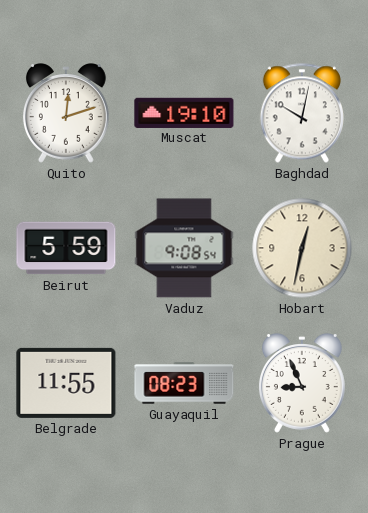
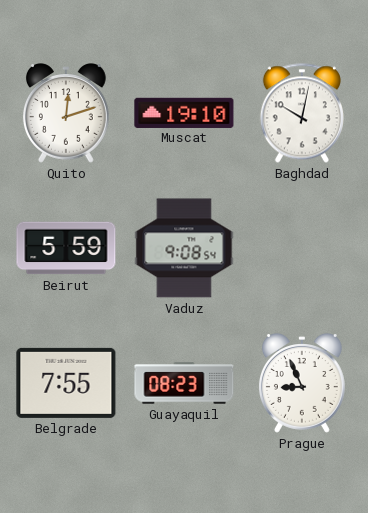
Hobart: 12:32 -> none
Belgrade: 11:55 -> 7:55
